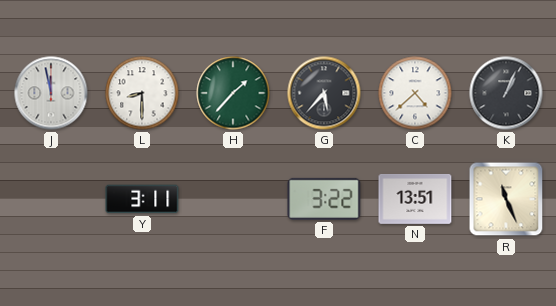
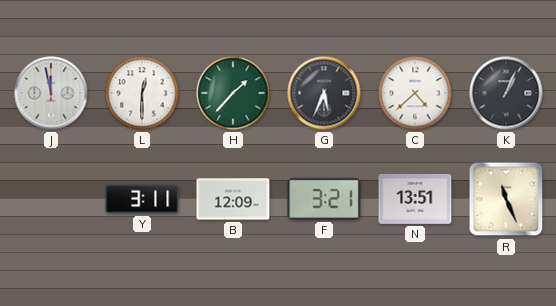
L: 8:30 -> 12:30
G: 5:37 -> 5:34
B: none -> 12:09
F: 3:22 -> 3:21
